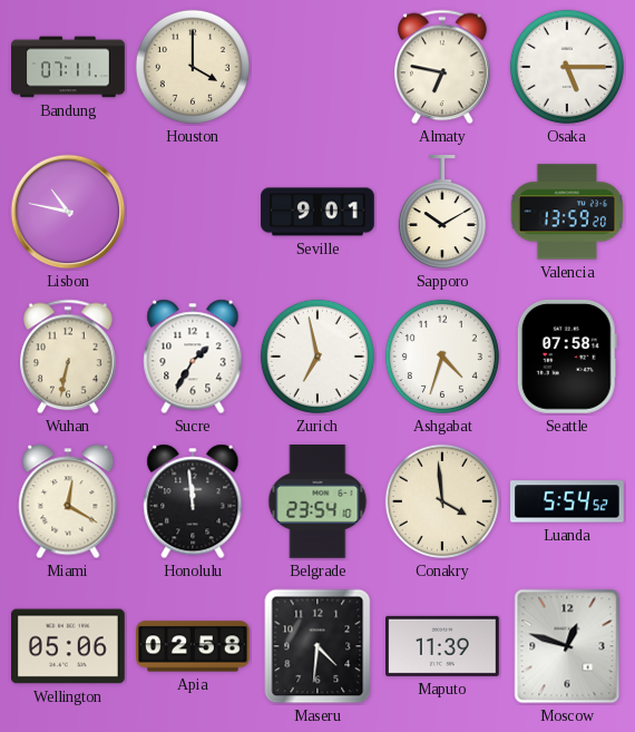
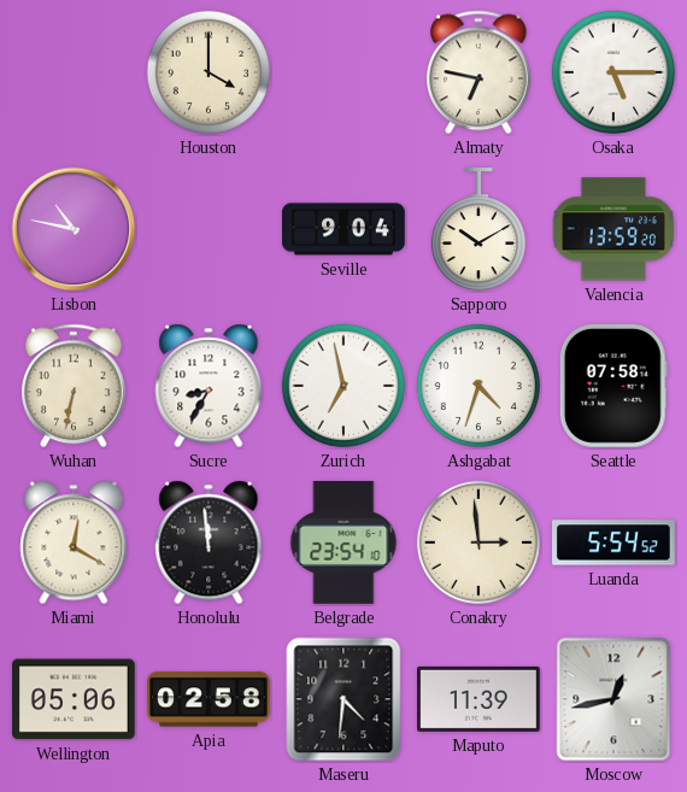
Bandung: 07:11 -> none
Seville: 9:01 -> 9:04
Sucre: 1:35 -> 8:35
Conakry: 3:59 -> 2:59
Moscow: 12:48 -> 12:43
